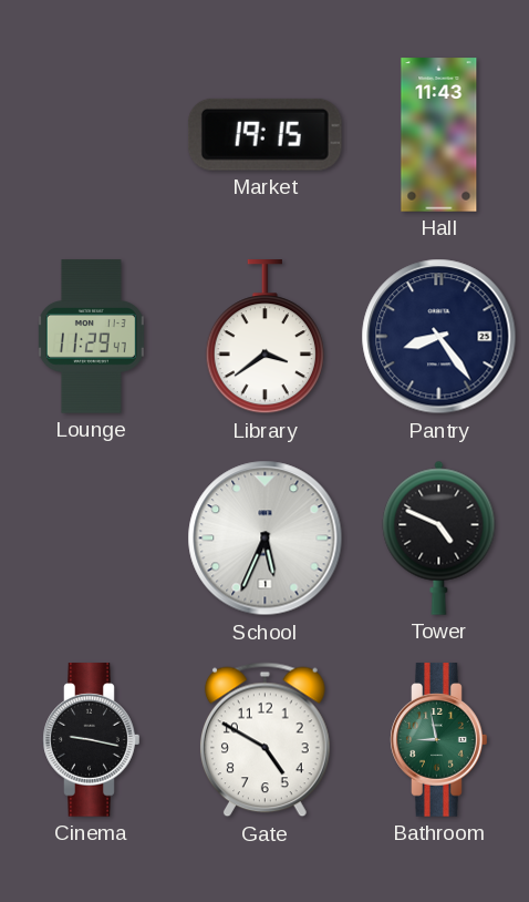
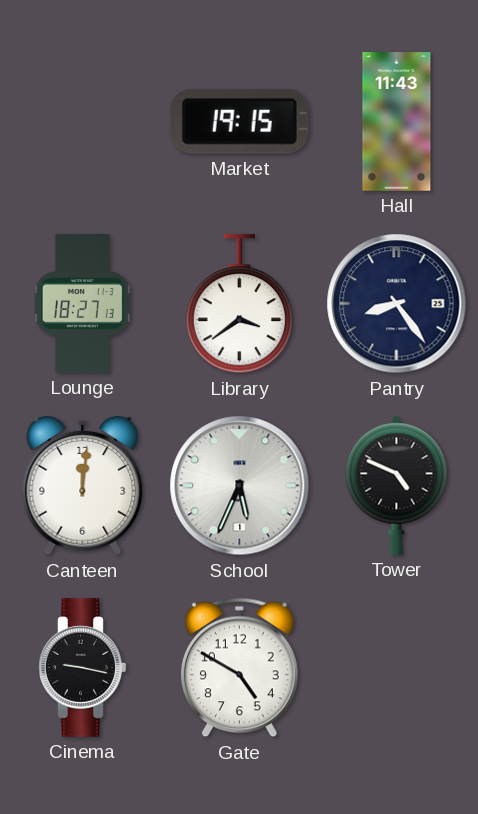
Lounge: 11:29 -> 18:27
Canteen: none -> 12:01
Bathroom: 8:58 -> none
